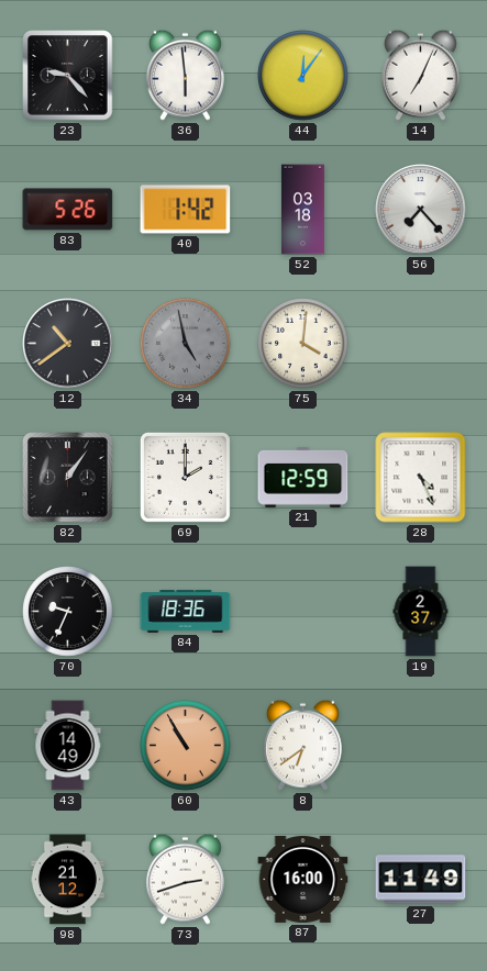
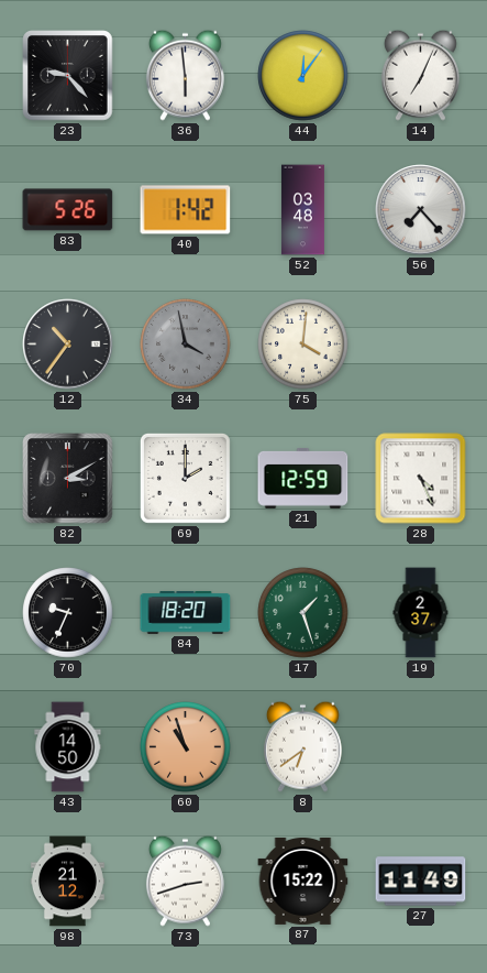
52: 03:18 -> 03:48
12: 10:39 -> 10:36
34: 4:58 -> 3:58
82: 1:06 -> 3:10
84: 18:36 -> 18:20
17: none -> 1:27
43: 14:49 -> 14:50
60: 10:55 -> 10:57
87: 16:00 -> 15:22
